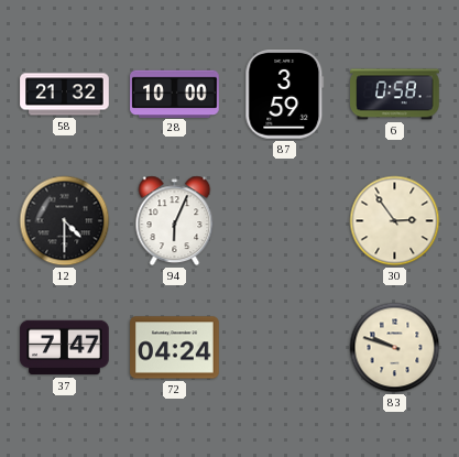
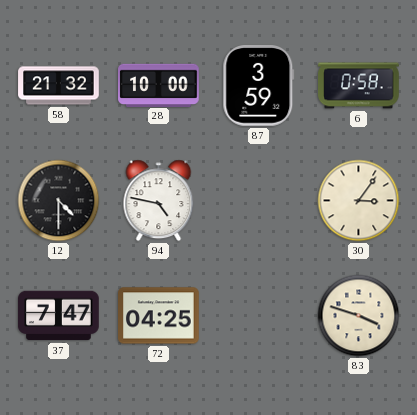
94: 6:04 -> 4:47
30: 2:54 -> 3:06
72: 04:24 -> 04:25
83: 9:48 -> 3:48
